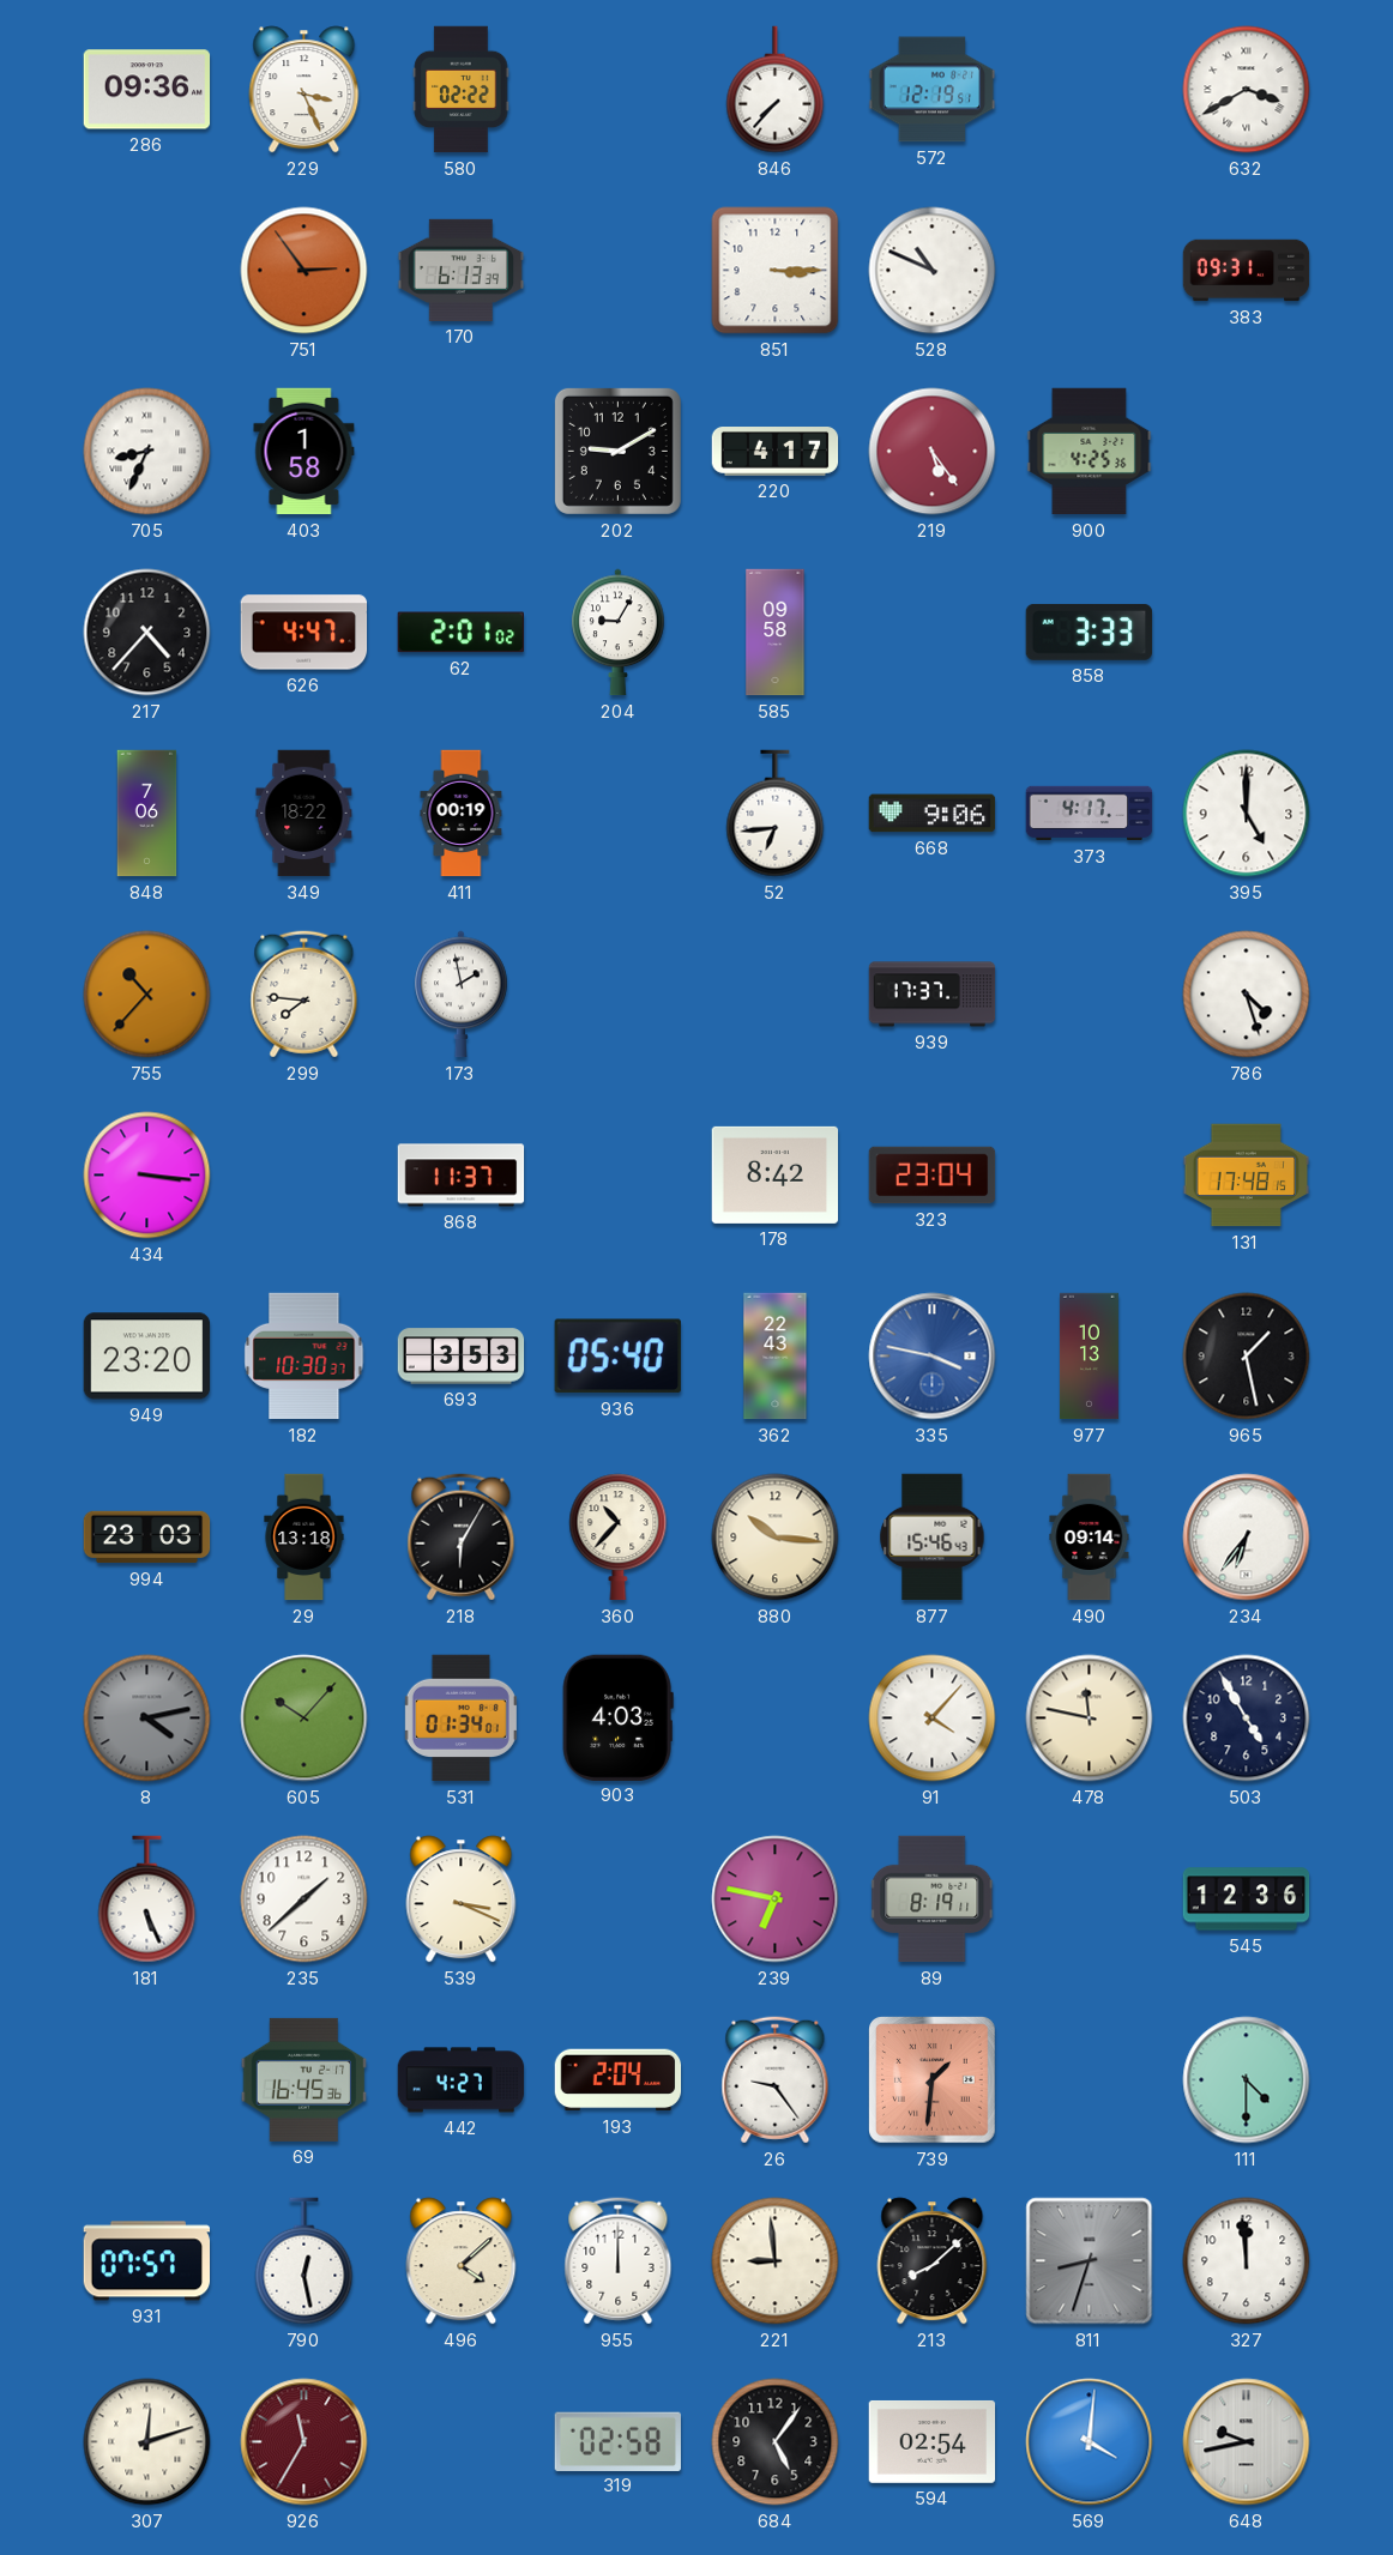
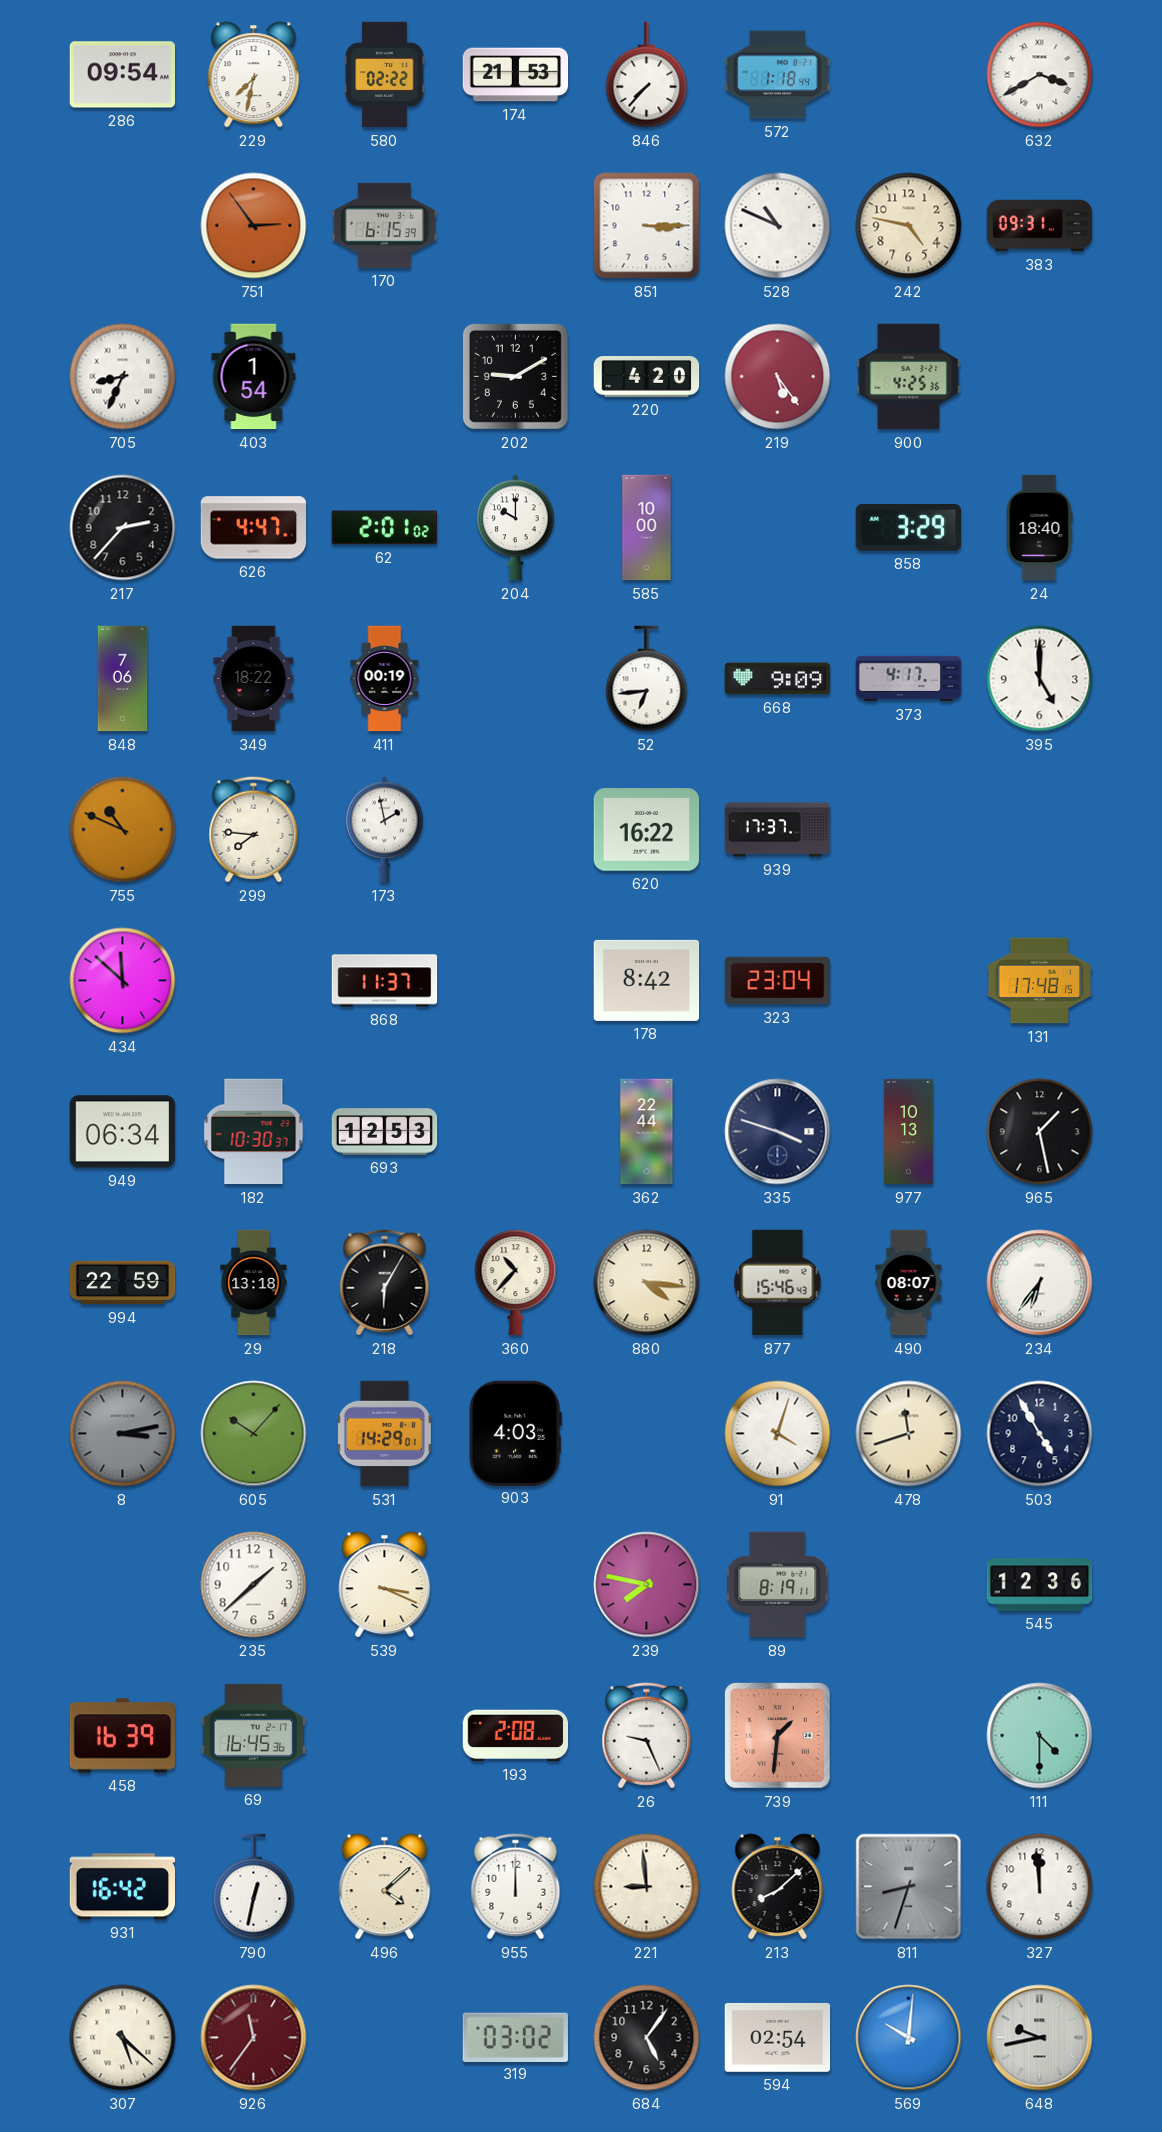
286: 09:36 -> 09:54
229: 3:26 -> 7:32
174: none -> 21:53
572: 12:19 -> 1:18
170: 6:13 -> 6:15
242: none -> 4:47
403: 1:58 -> 1:54
220: 4:17 -> 4:20
217: 4:37 -> 2:37
204: 9:05 -> 10:00
585: 09:58 -> 10:00
858: 3:33 -> 3:29
24: none -> 18:40
668: 9:06 -> 9:09
755: 10:37 -> 10:49
620: none -> 16:22
786: 4:27 -> none
434: 3:16 -> 11:52
949: 23:20 -> 06:34
693: 3:53 -> 12:53
936: 05:40 -> none
362: 22:43 -> 22:44
335: 3:47 -> 3:48
335 dial: blue -> navy
994: 23:03 -> 22:59
880: 10:16 -> 4:16
490: 09:14 -> 08:07
8: 4:13 -> 3:13
531: 01:34 -> 14:29
91: 4:07 -> 4:03
478: 11:47 -> 11:42
181: 5:26 -> none
239: 6:47 -> 7:47
458: none -> 16:39
442: 4:27 -> none
193: 2:04 -> 2:08
26: 9:24 -> 9:26
931: 07:57 -> 16:42
790: 12:28 -> 12:32
307: 12:12 -> 5:22
926: 11:35 -> 11:36
319: 02:58 -> 03:02
569: 4:01 -> 10:01
